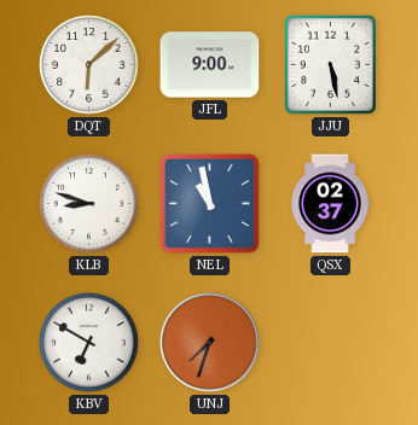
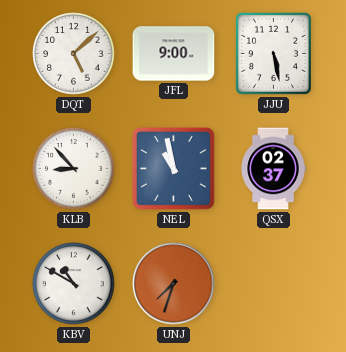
DQT: 6:08 -> 5:08
KLB: 8:48 -> 8:53
KBV: 6:50 -> 10:50
